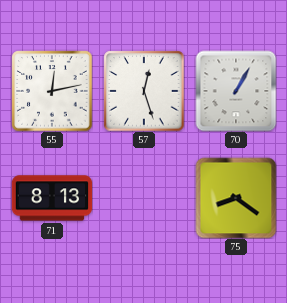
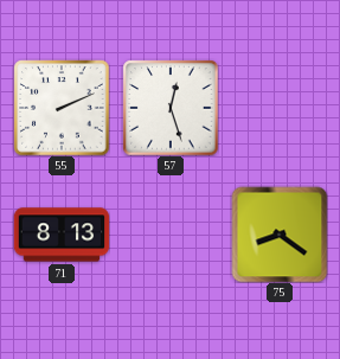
55: 12:13 -> 2:11
70: 1:05 -> none
